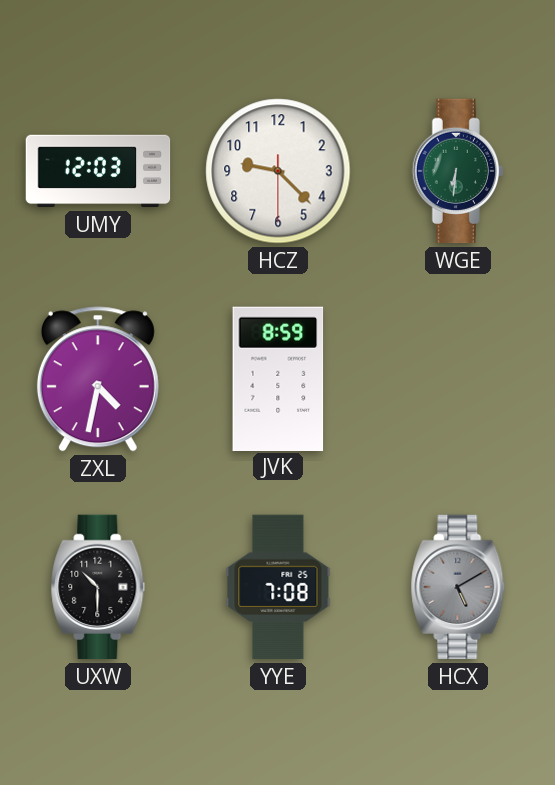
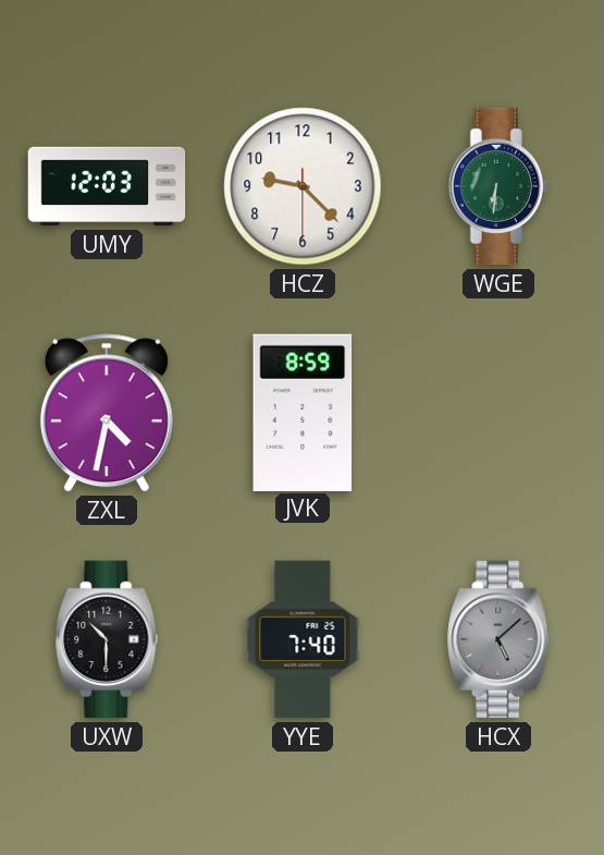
YYE: 7:08 -> 7:40
HCX: 5:10 -> 5:08
